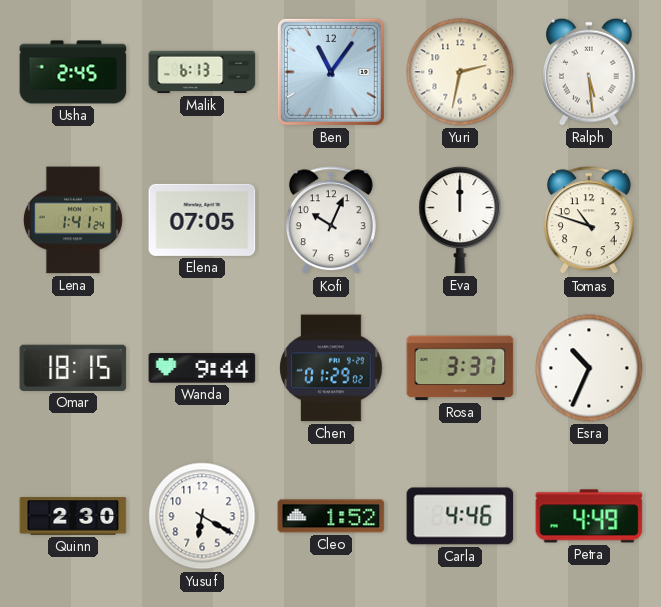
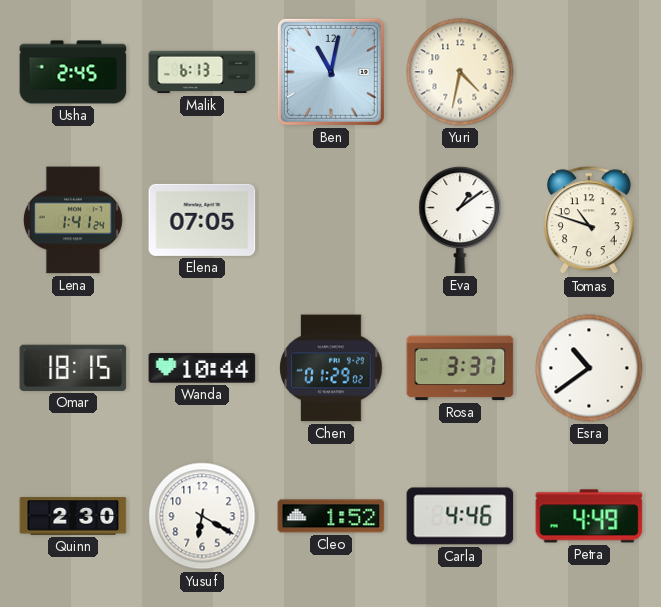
Ben: 11:06 -> 11:02
Yuri: 2:32 -> 4:32
Ralph: 5:29 -> none
Kofi: 10:04 -> none
Eva: 12:00 -> 1:09
Wanda: 9:44 -> 10:44
Esra: 10:34 -> 10:39
